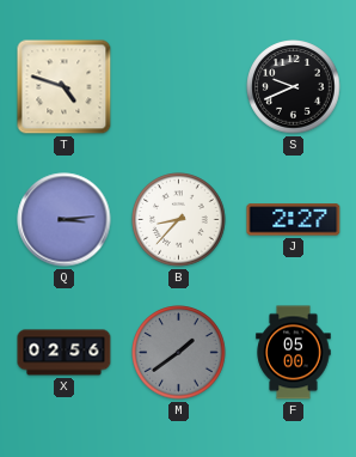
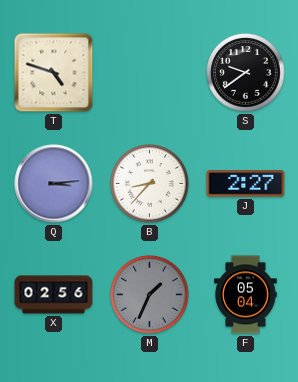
S: 9:41 -> 9:39
M: 1:39 -> 1:34
F: 05:00 -> 05:04
